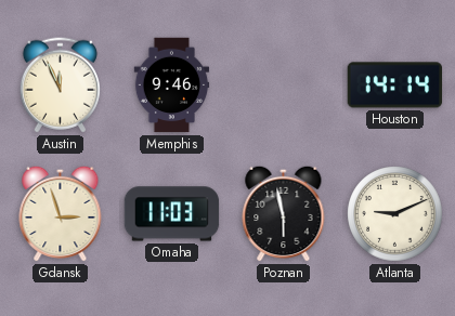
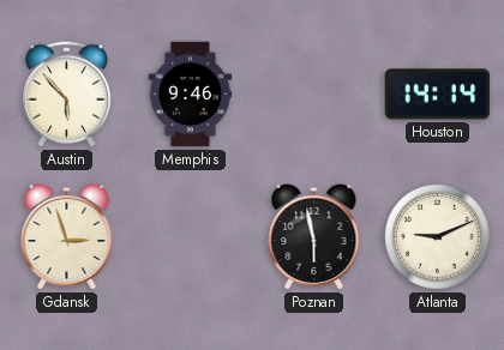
Austin: 11:56 -> 5:53
Omaha: 11:03 -> none
